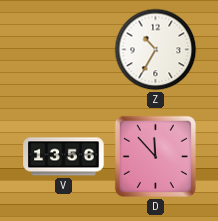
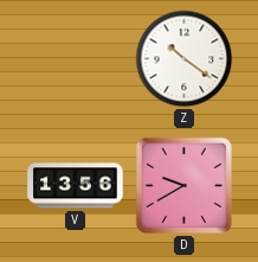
Z: 10:35 -> 10:21
D: 11:53 -> 9:40
